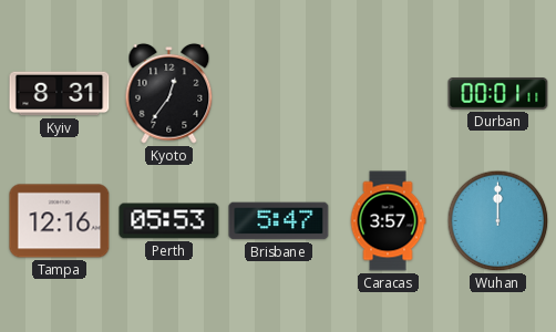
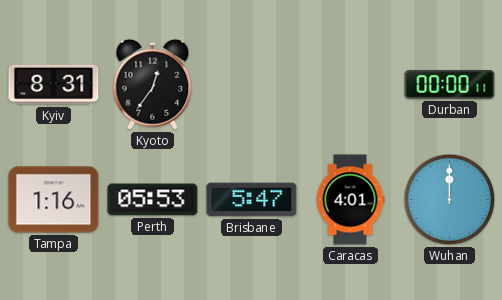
Durban: 00:01 -> 00:00
Tampa: 12:16 -> 1:16
Caracas: 3:57 -> 4:01
